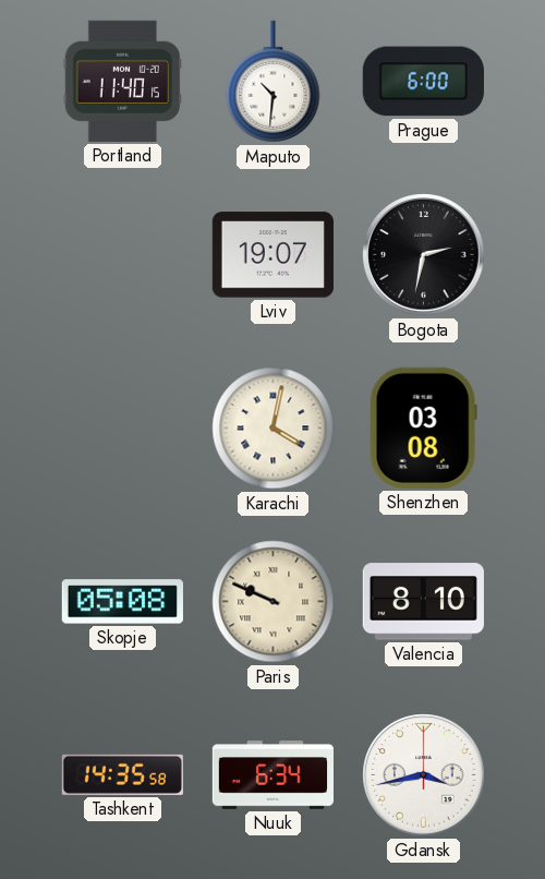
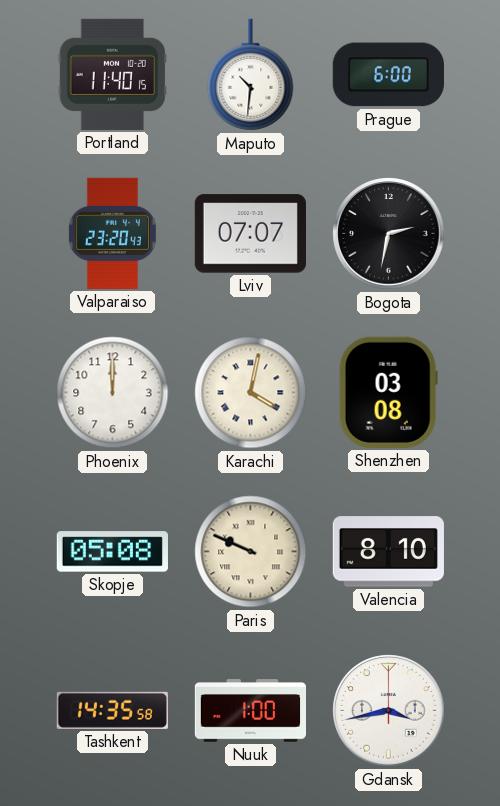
Valparaiso: none -> 23:20
Lviv: 19:07 -> 07:07
Phoenix: none -> 12:00
Nuuk: 6:34 -> 1:00
